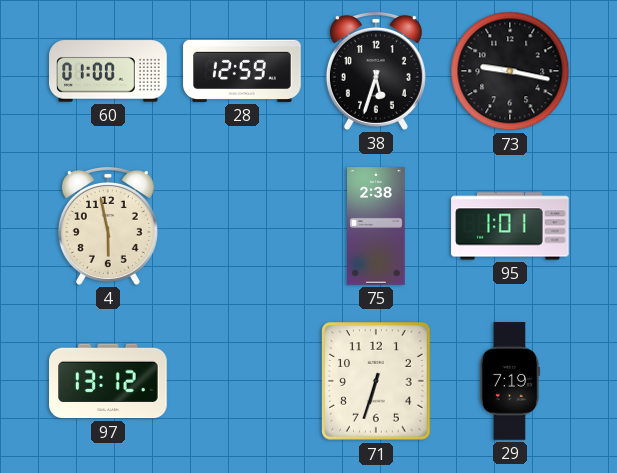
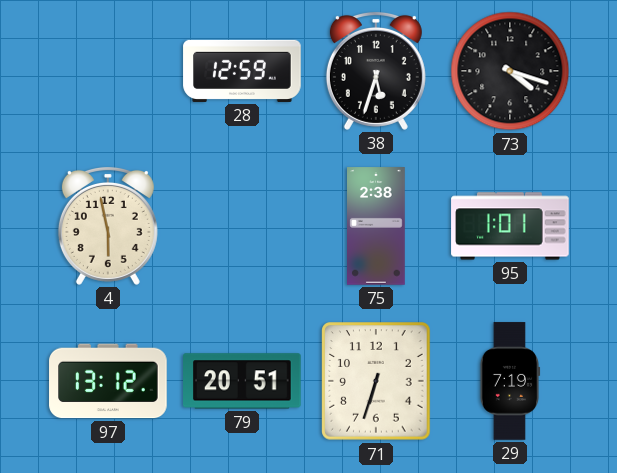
60: 01:00 -> none
73: 9:17 -> 4:18
79: none -> 20:51
